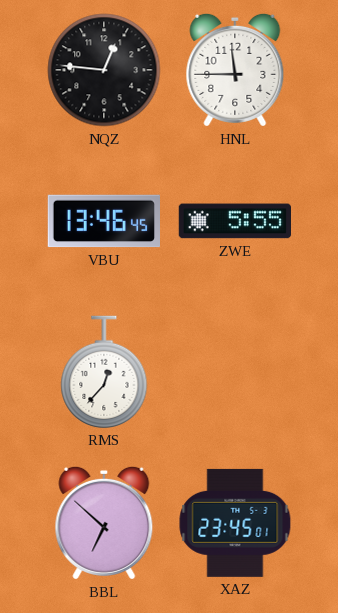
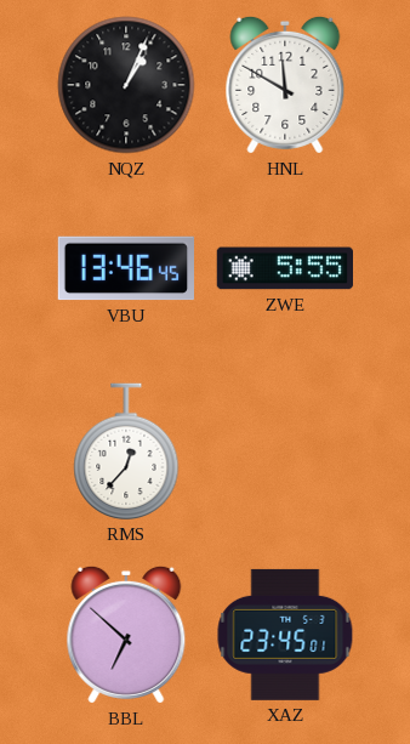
NQZ: 12:46 -> 1:04
HNL: 11:45 -> 11:50
